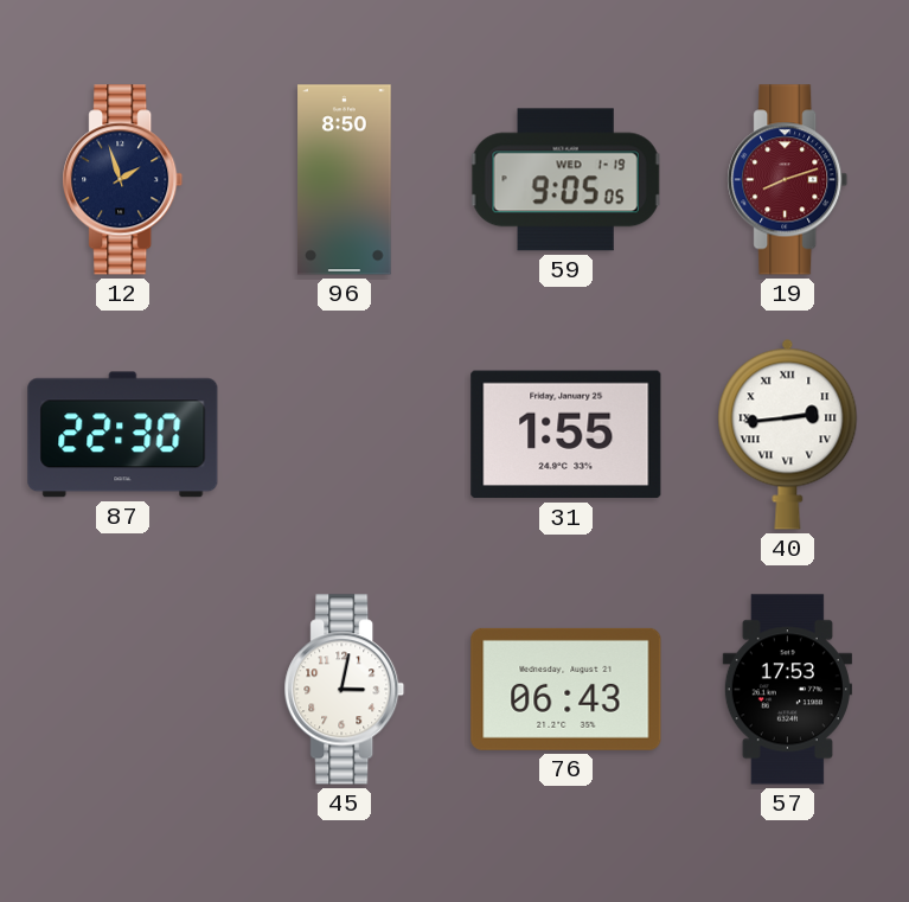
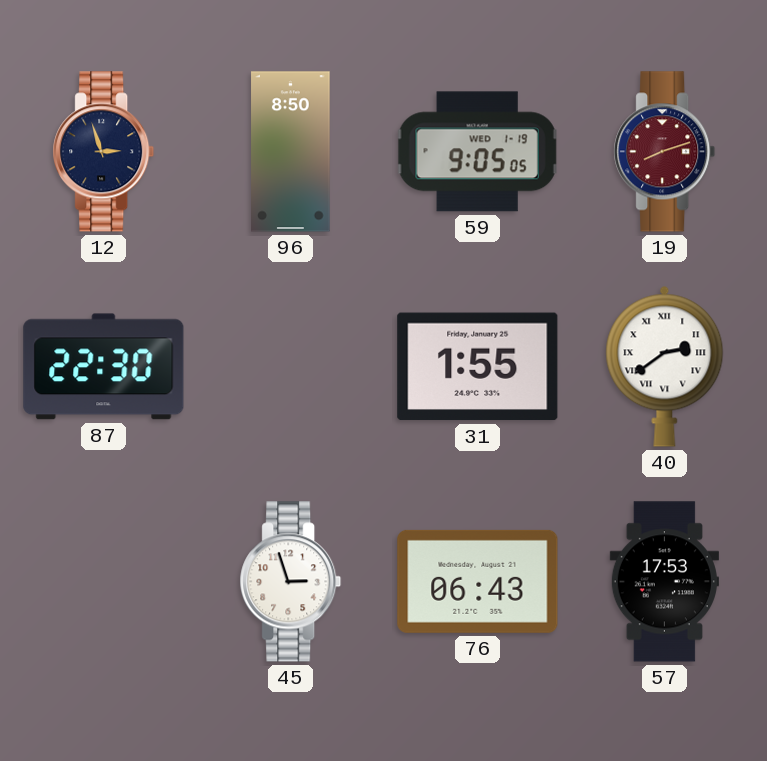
12: 1:57 -> 2:57
40: 2:44 -> 2:39
45: 3:02 -> 2:57
